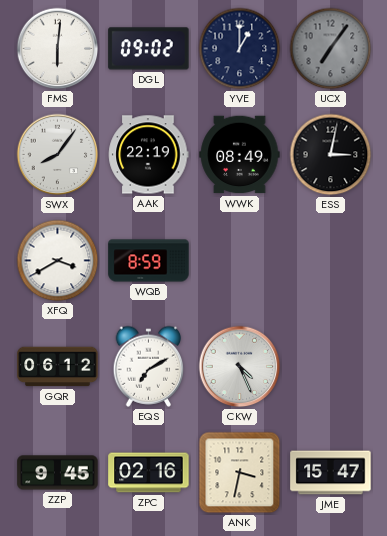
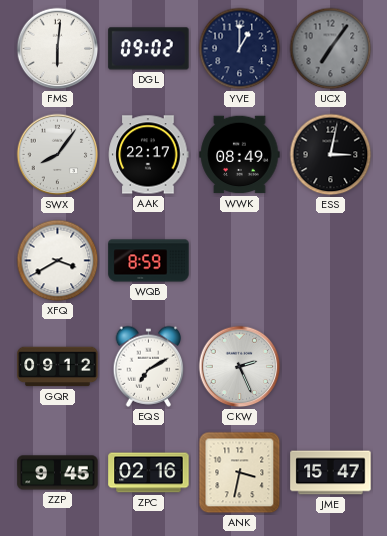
AAK: 22:19 -> 22:17
GQR: 06:12 -> 09:12
CKW: 4:26 -> 2:26
